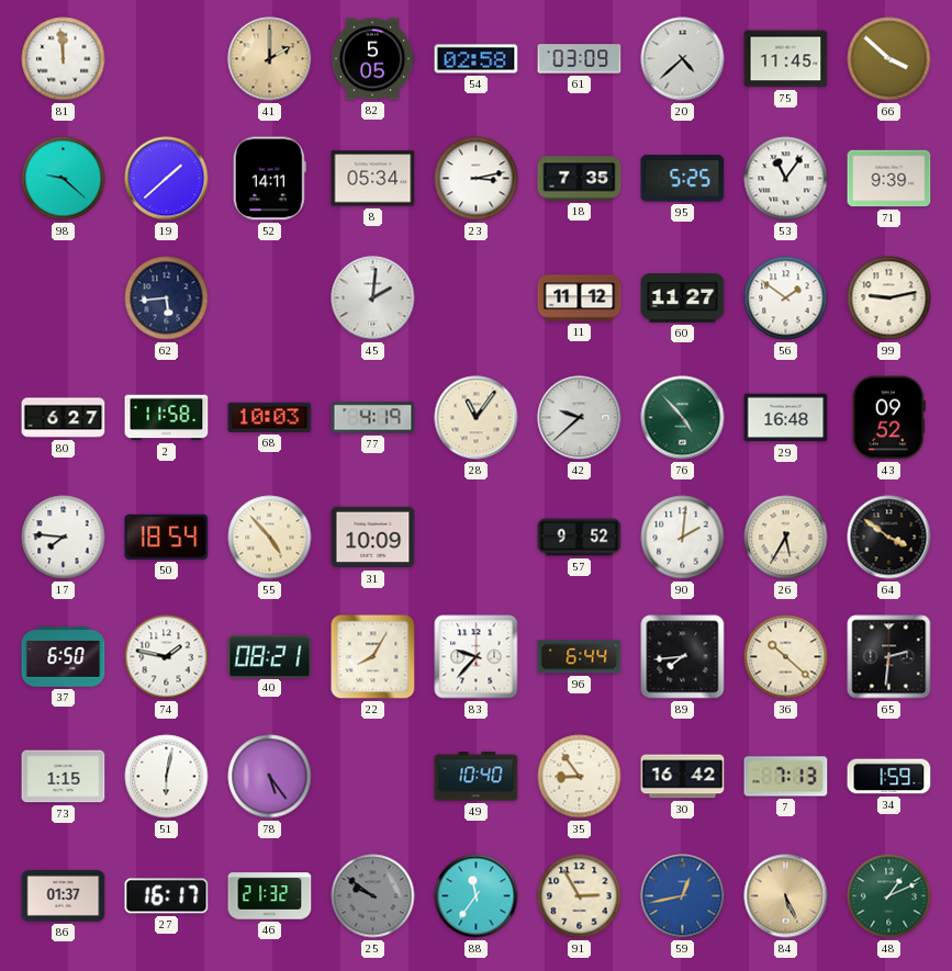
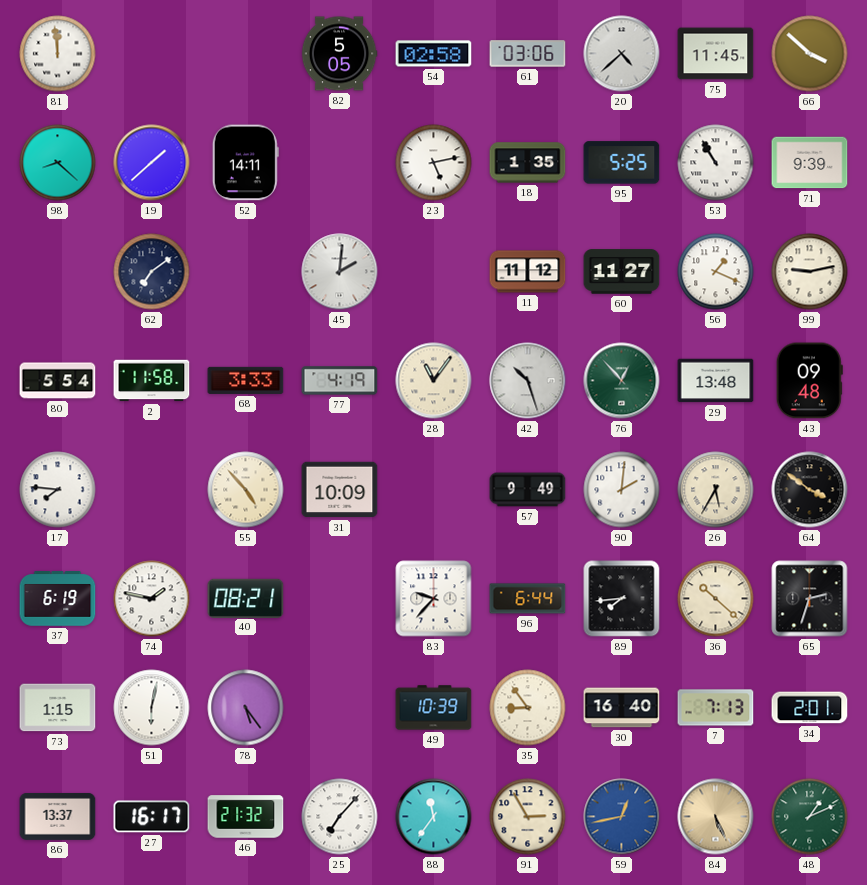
41: 2:00 -> none
61: 03:09 -> 03:06
98: 9:22 -> 8:22
8: 05:34 -> none
23: 3:13 -> 5:13
18: 7:35 -> 1:35
53: 11:06 -> 10:55
62: 5:44 -> 7:09
56: 1:51 -> 1:19
80: 6:27 -> 5:54
68: 10:03 -> 3:33
42: 9:38 -> 10:27
76: 4:53 -> 12:53
29: 16:48 -> 13:48
43: 09:52 -> 09:48
50: 18:54 -> none
57: 9:52 -> 9:49
37: 6:50 -> 6:19
22: 8:05 -> none
65: 2:31 -> 2:33
49: 10:40 -> 10:39
30: 16:42 -> 16:40
34: 1:59 -> 2:01
86: 01:37 -> 13:37
25: 9:51 -> 7:07
25 dial: grey -> white
